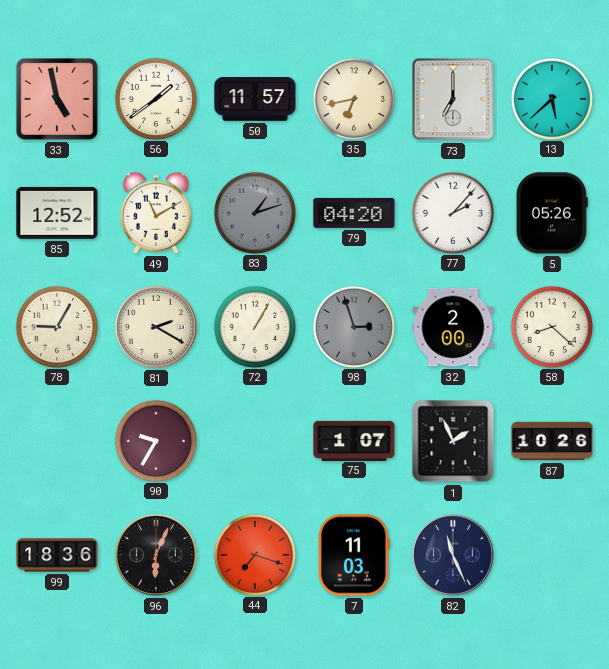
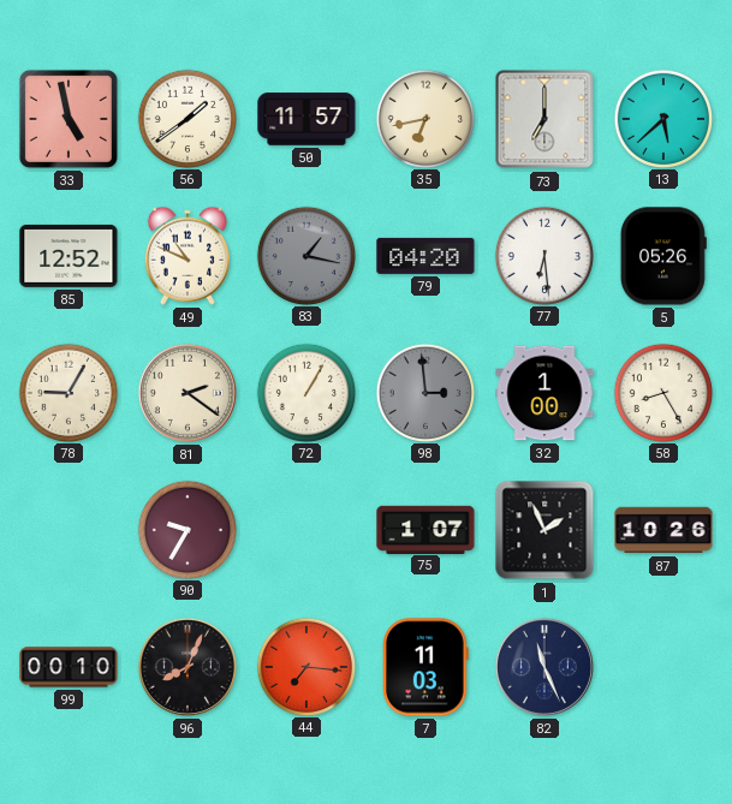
49: 11:10 -> 10:49
83: 1:12 -> 1:17
77: 2:07 -> 6:29
81: 2:20 -> 2:21
98: 2:57 -> 2:59
32: 2:00 -> 1:00
58: 8:22 -> 8:25
99: 18:36 -> 00:10
96: 6:04 -> 8:04
44: 7:18 -> 7:16
